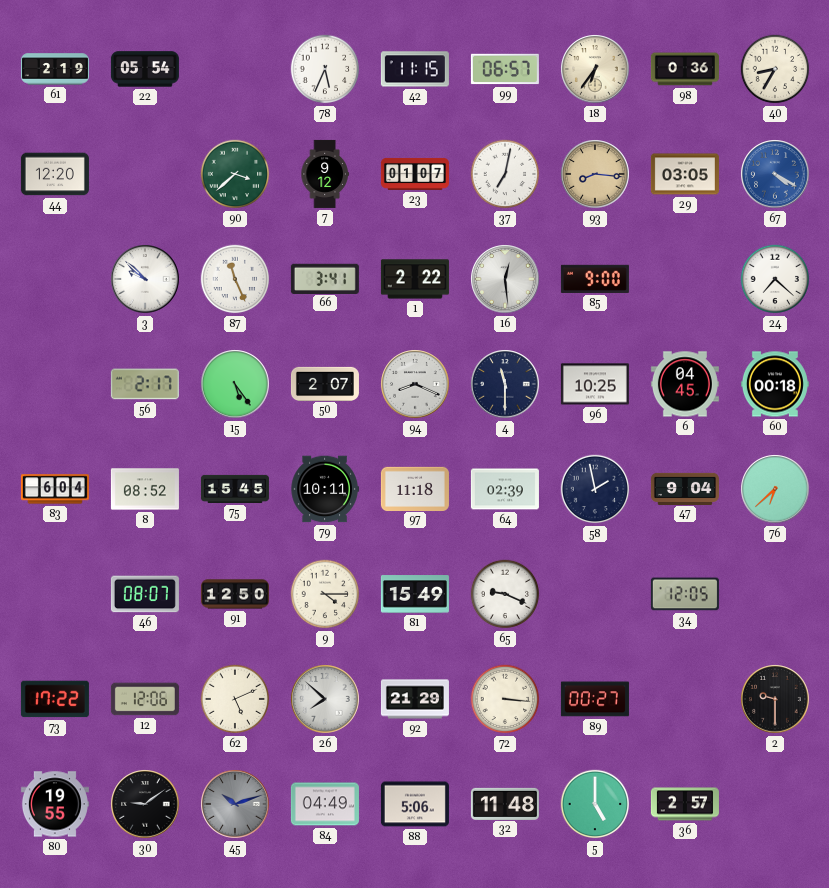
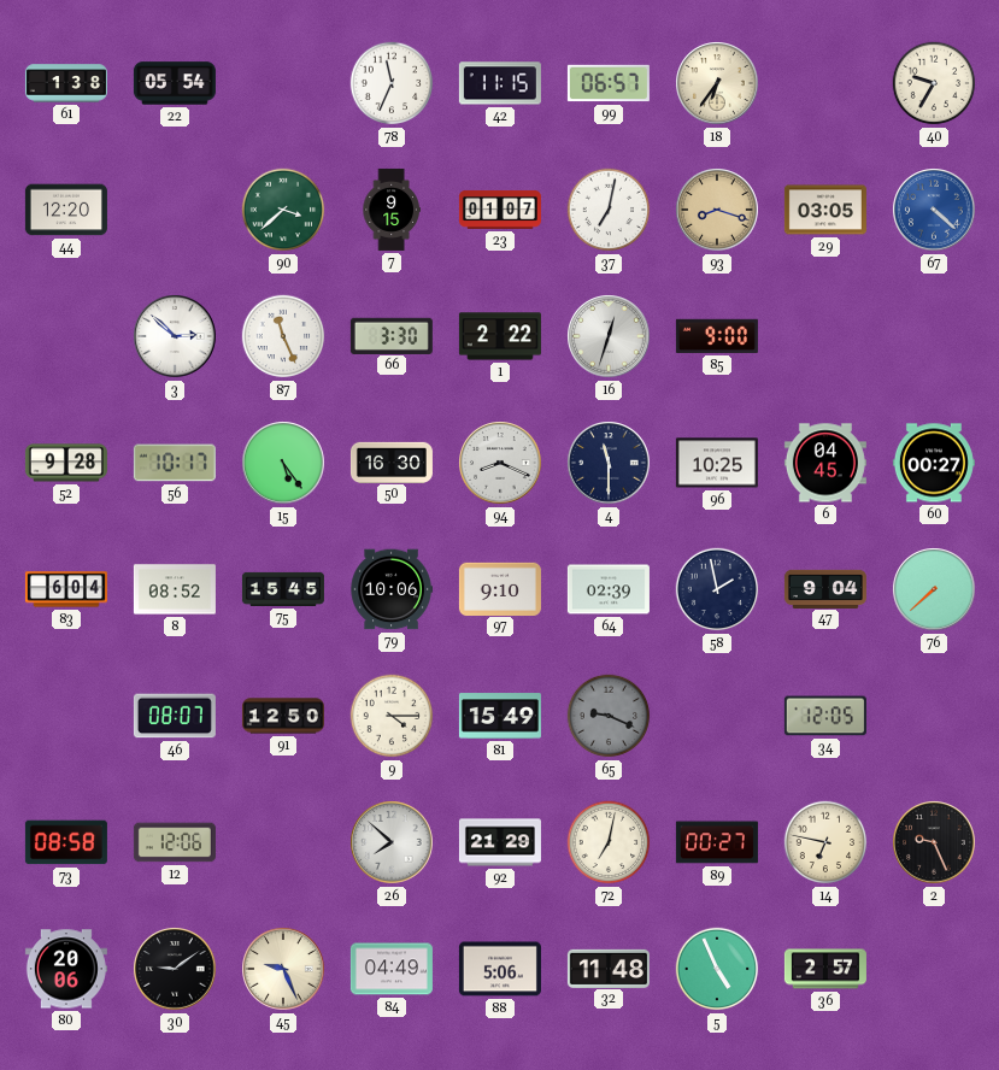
61: 2:19 -> 1:38
78: 5:34 -> 11:34
98: 0:36 -> none
40: 8:35 -> 9:35
7: 9:12 -> 9:15
93: 8:16 -> 8:18
67: 4:20 -> 4:22
3: 9:52 -> 2:52
66: 3:41 -> 3:30
16: 12:29 -> 12:33
24: 7:22 -> none
52: none -> 9:28
56: 2:17 -> 10:17
50: 2:07 -> 16:30
60: 00:18 -> 00:27
79: 10:11 -> 10:06
97: 11:18 -> 9:10
76: 6:38 -> 7:38
65 dial: white -> grey
73: 17:22 -> 08:58
62: 5:11 -> none
72: 3:16 -> 7:02
14: none -> 6:47
2: 9:30 -> 9:26
80: 19:55 -> 20:06
45: 10:12 -> 9:26
45 dial: grey -> cream
5: 5:00 -> 4:56
